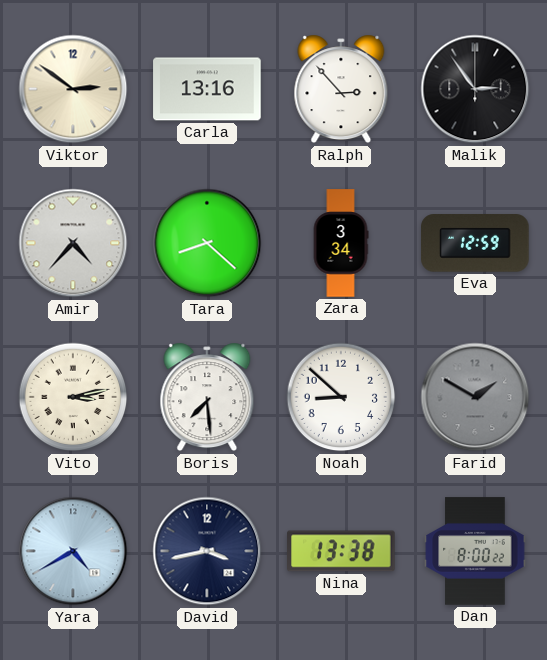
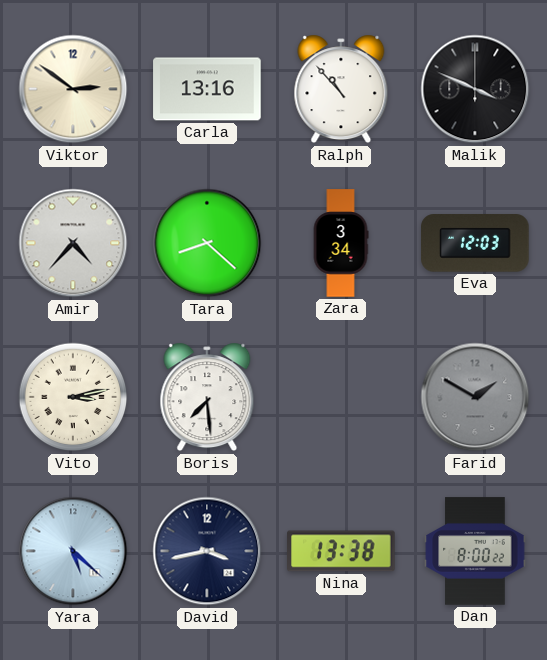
Ralph: 2:53 -> 10:53
Malik: 2:54 -> 3:49
Eva: 12:59 -> 12:03
Noah: 8:52 -> none
Yara: 4:40 -> 5:22
